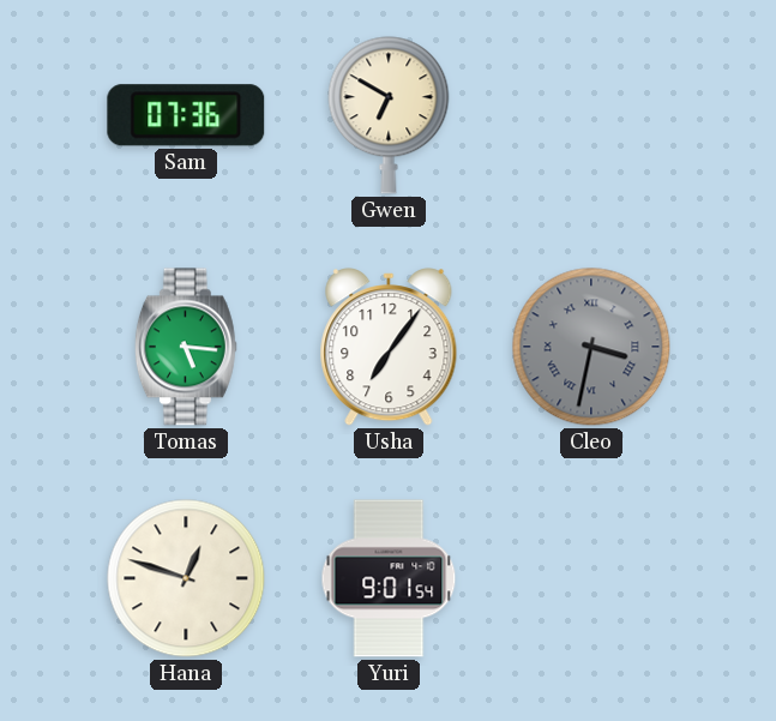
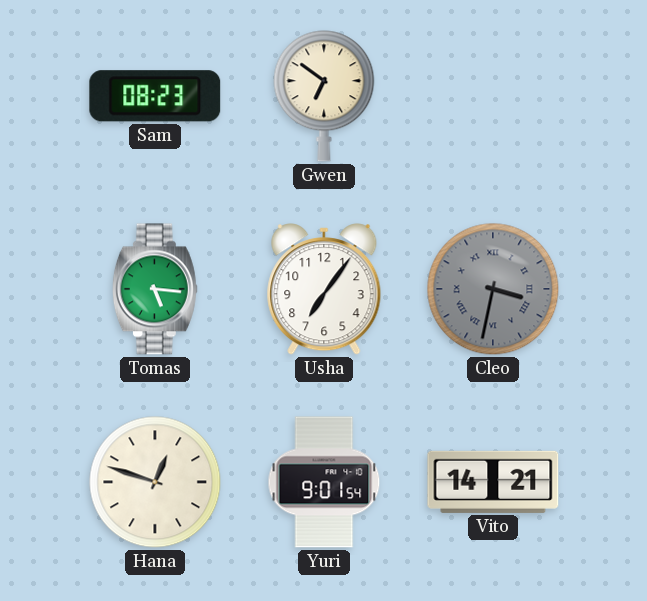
Sam: 07:36 -> 08:23
Gwen: 6:50 -> 6:51
Vito: none -> 14:21
